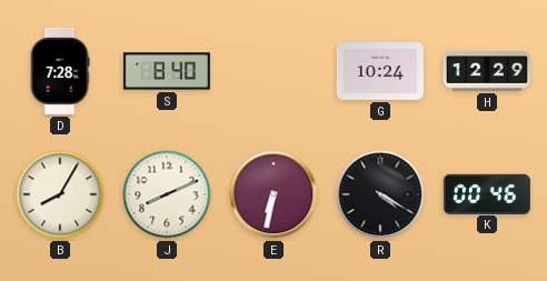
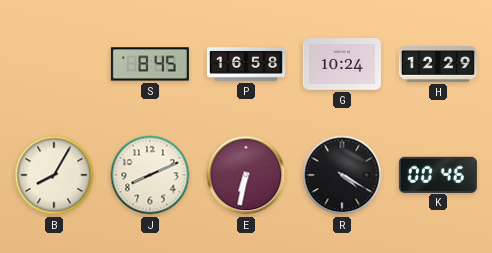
D: 7:28 -> none
S: 8:40 -> 8:45
P: none -> 16:58
